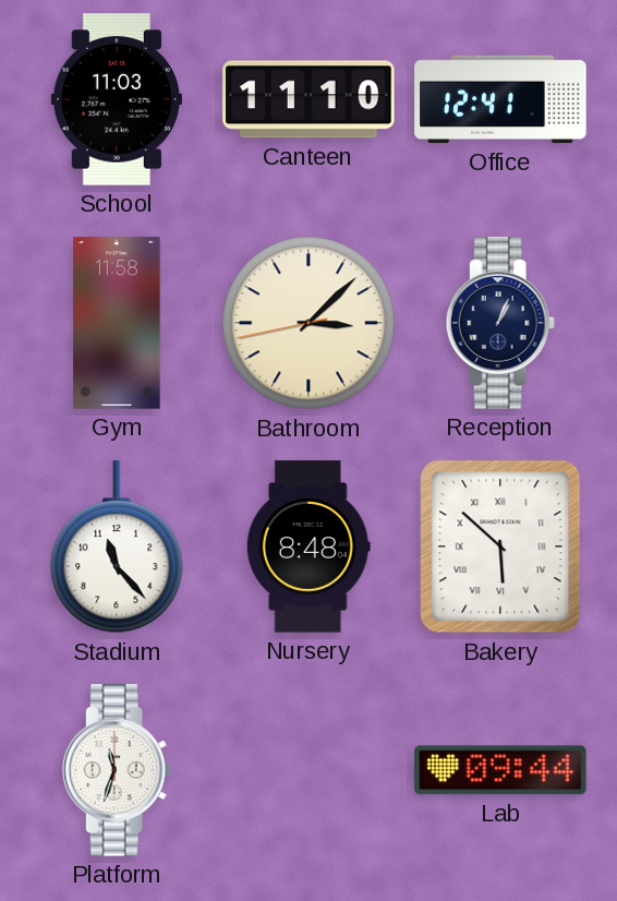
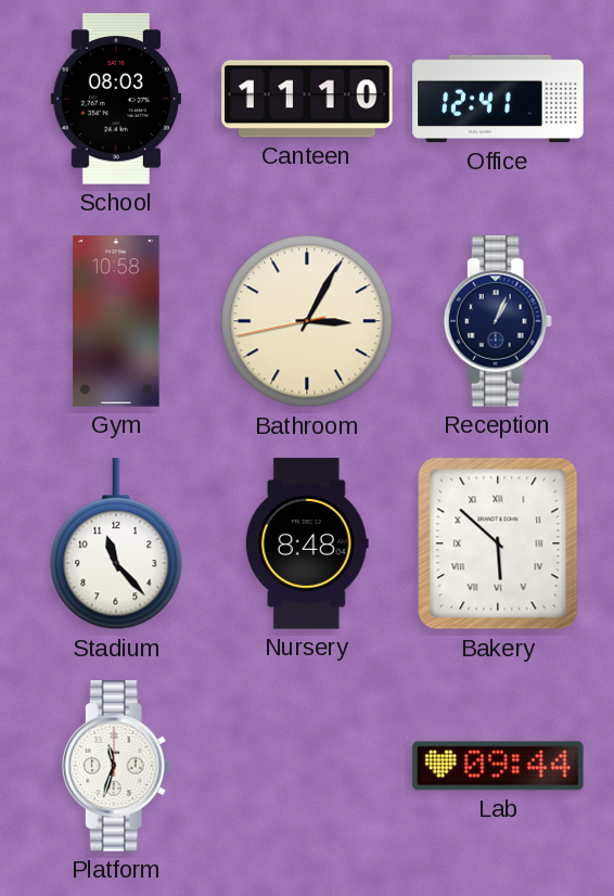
School: 11:03 -> 08:03
Gym: 11:58 -> 10:58
Bathroom: 3:07 -> 3:04
